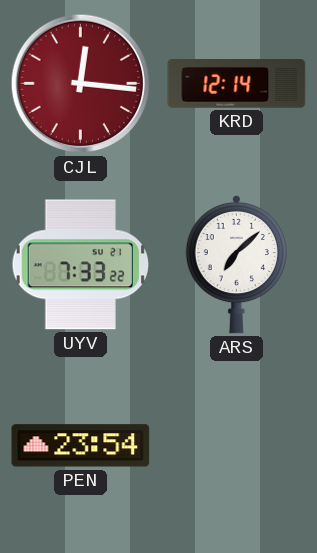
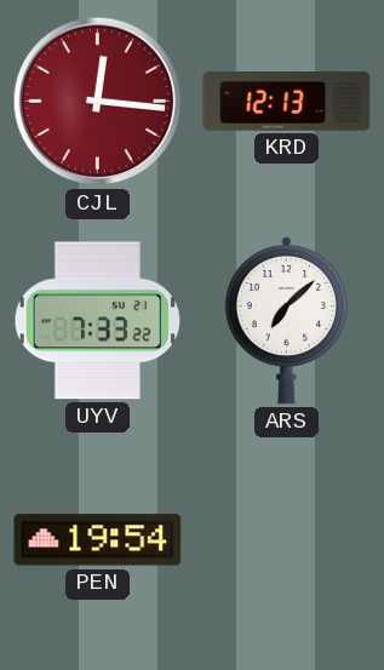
KRD: 12:14 -> 12:13
PEN: 23:54 -> 19:54
